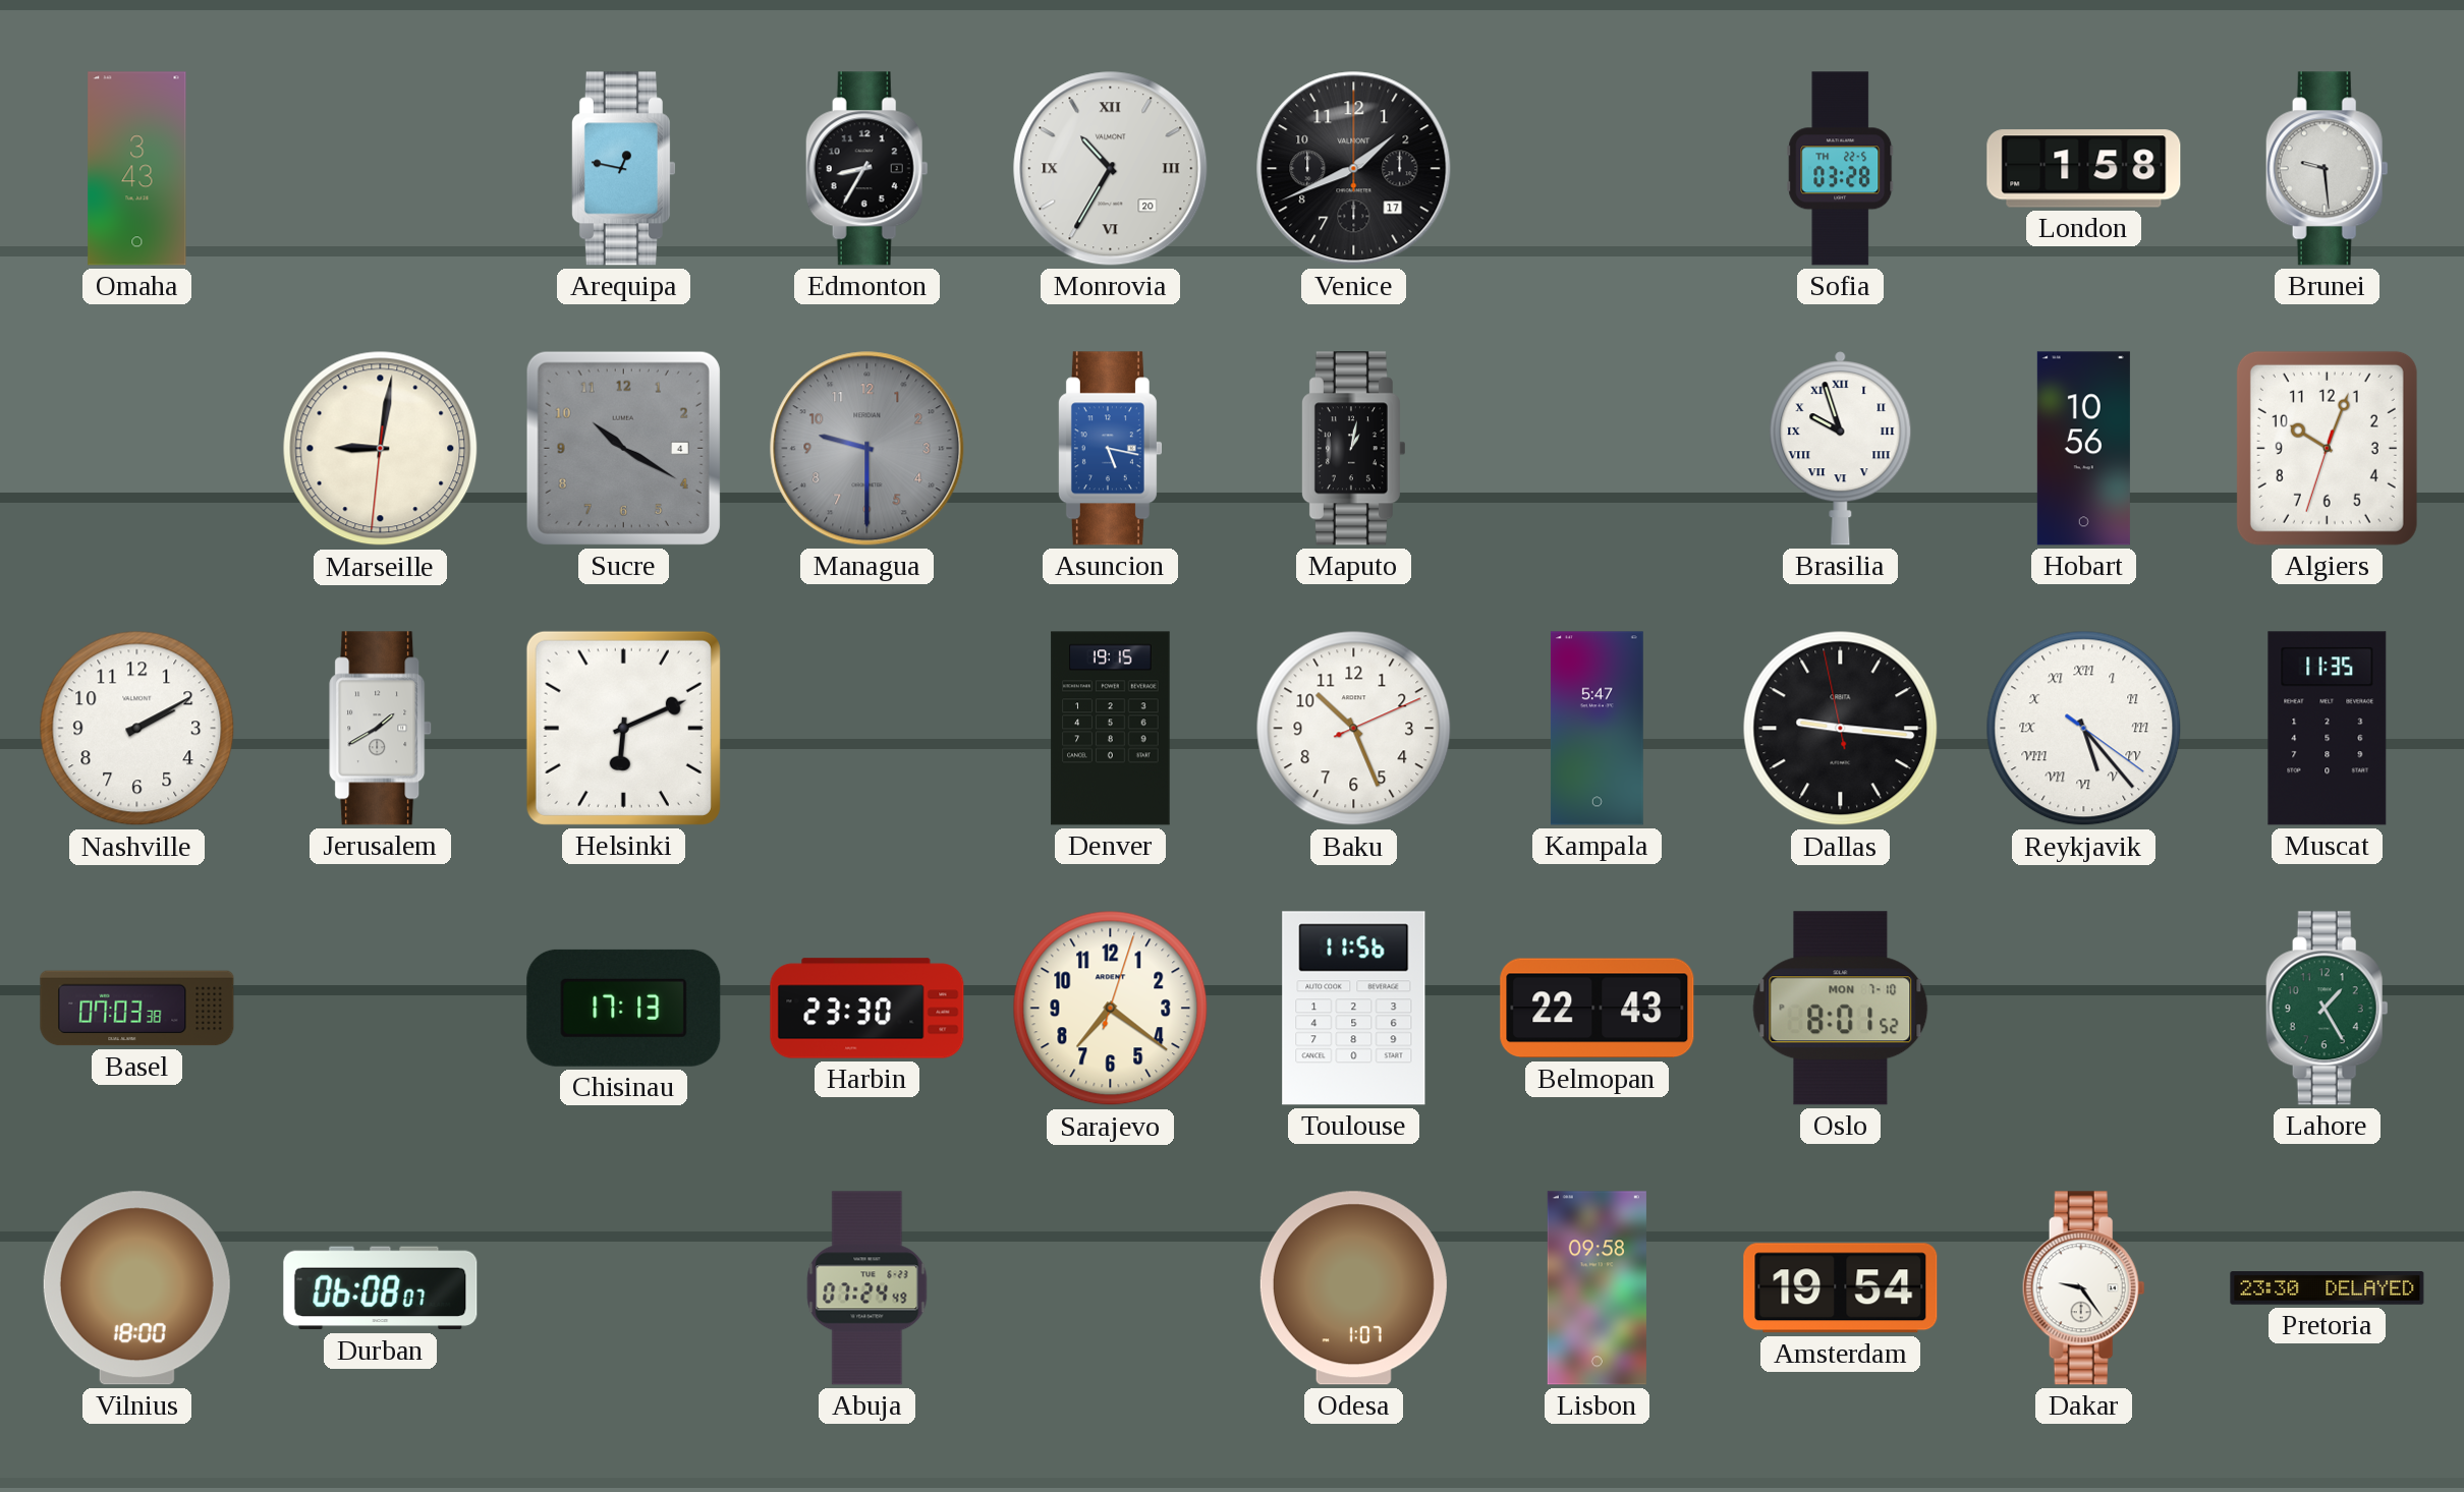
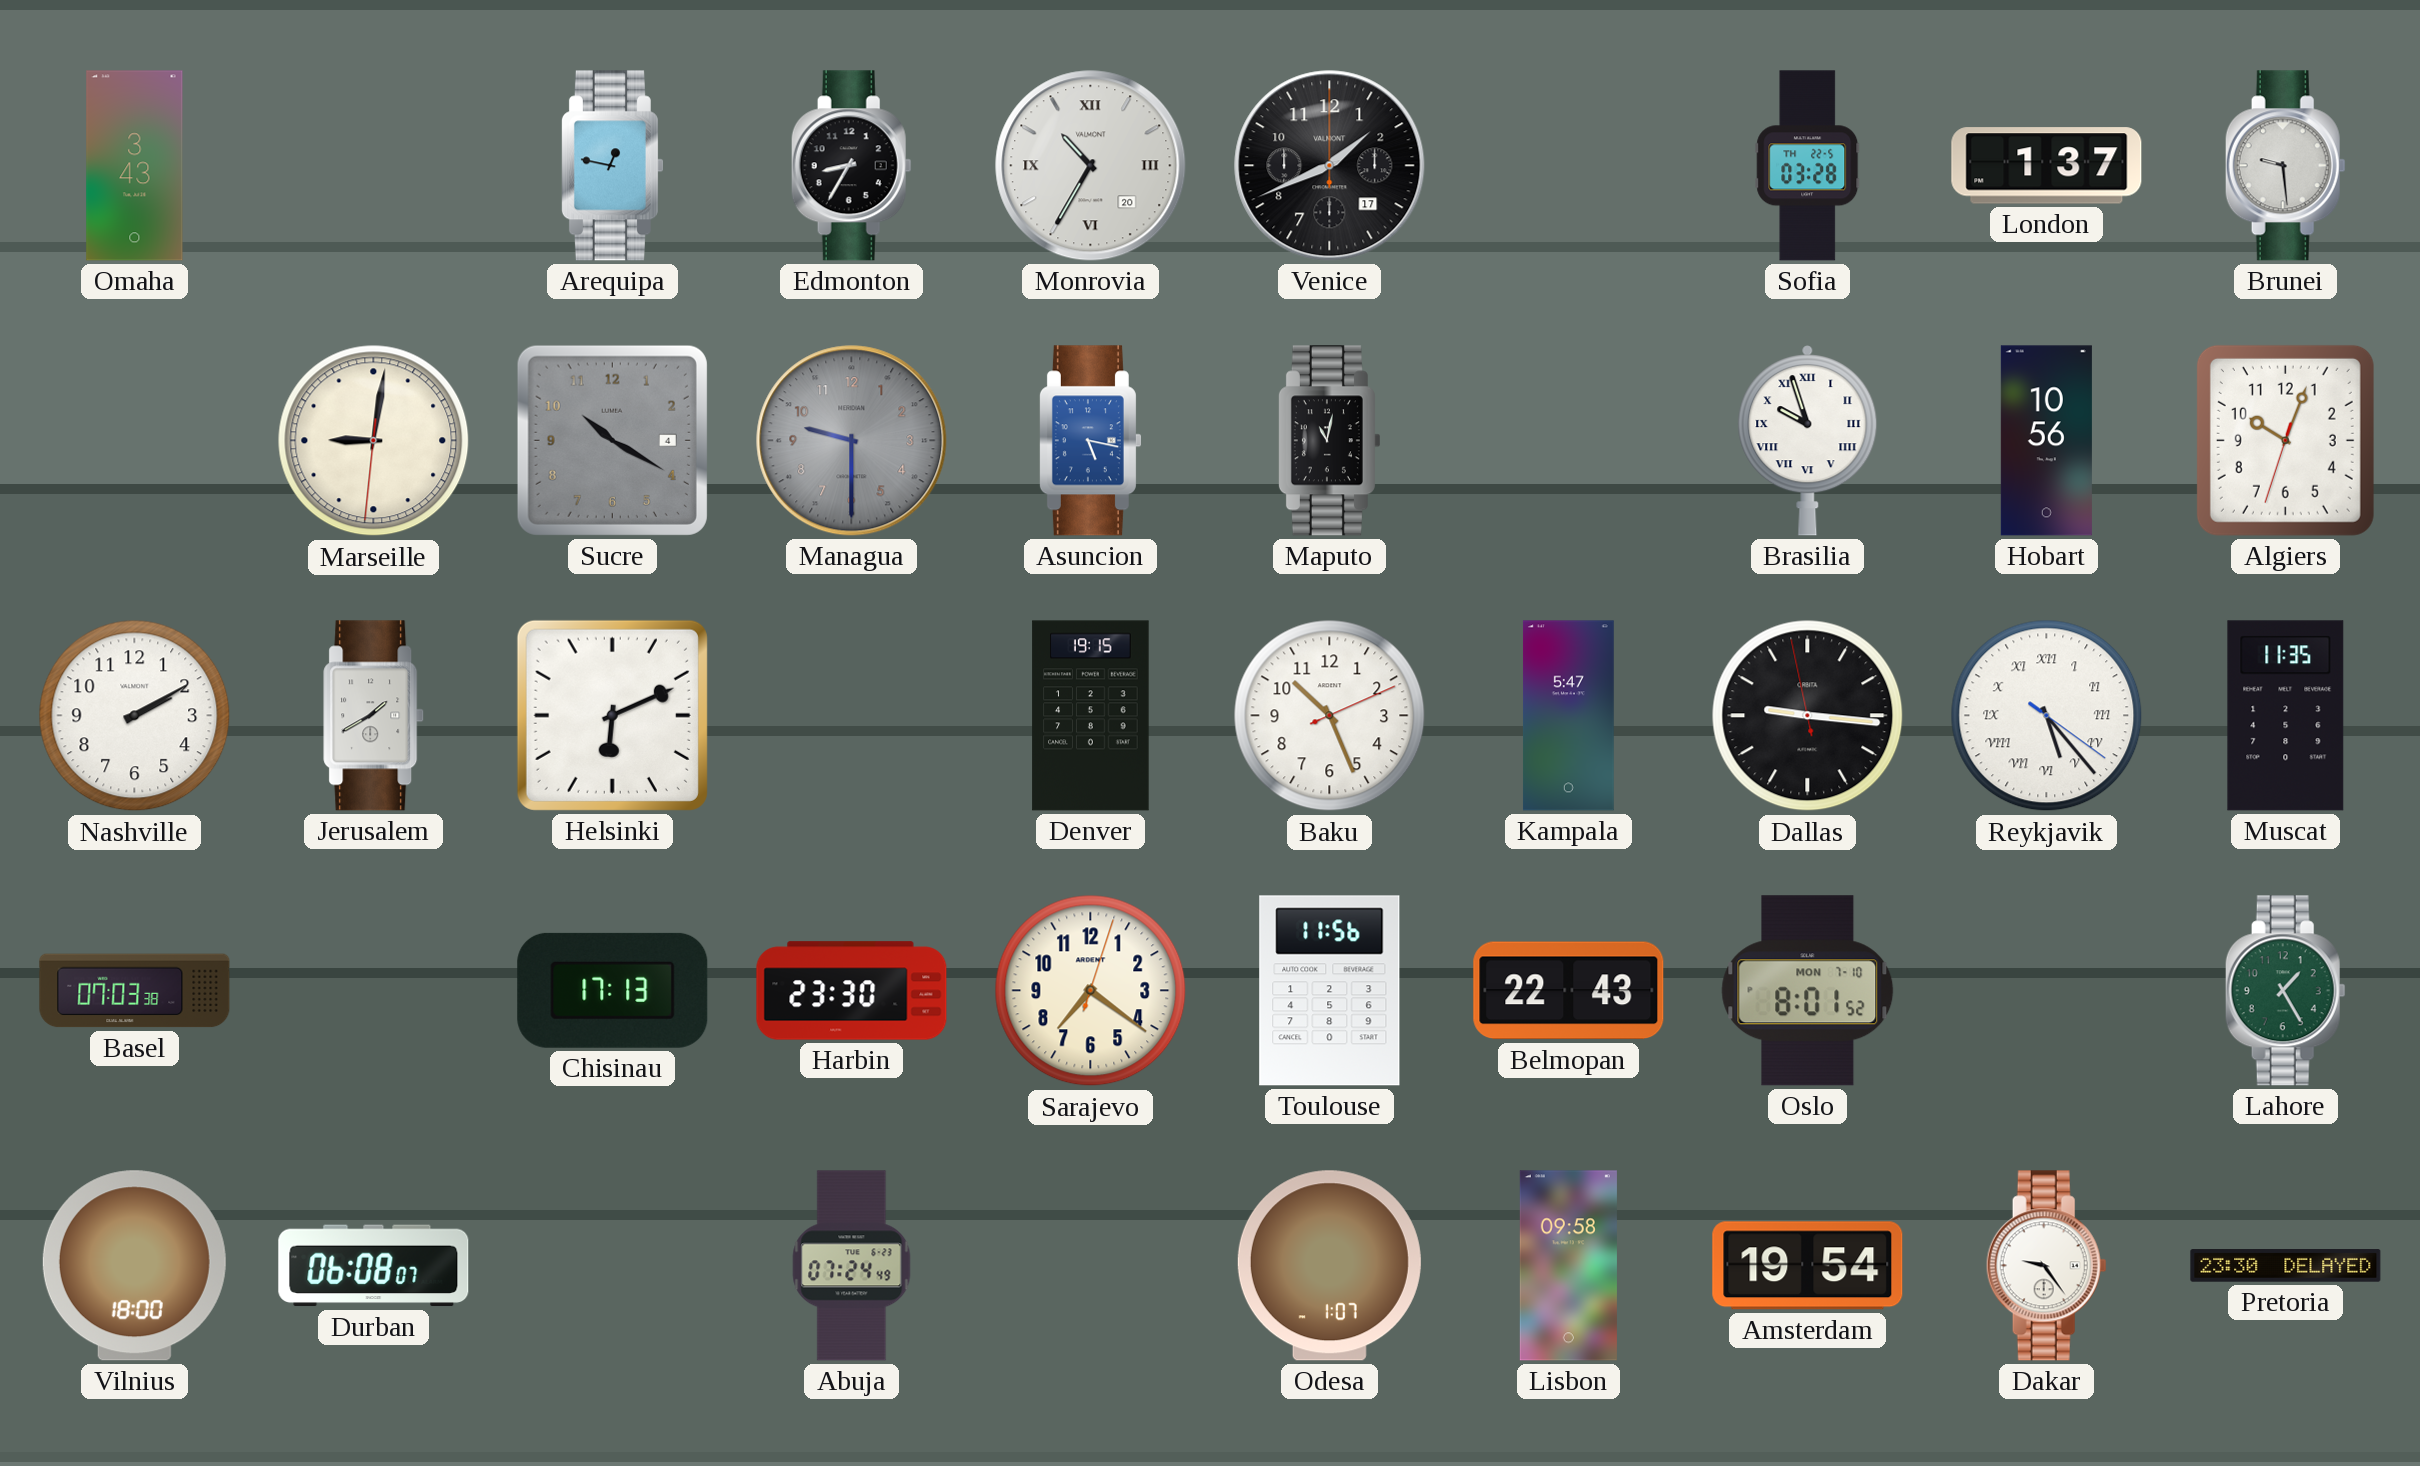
London: 1:58 -> 1:37
Maputo: 1:02 -> 11:02
